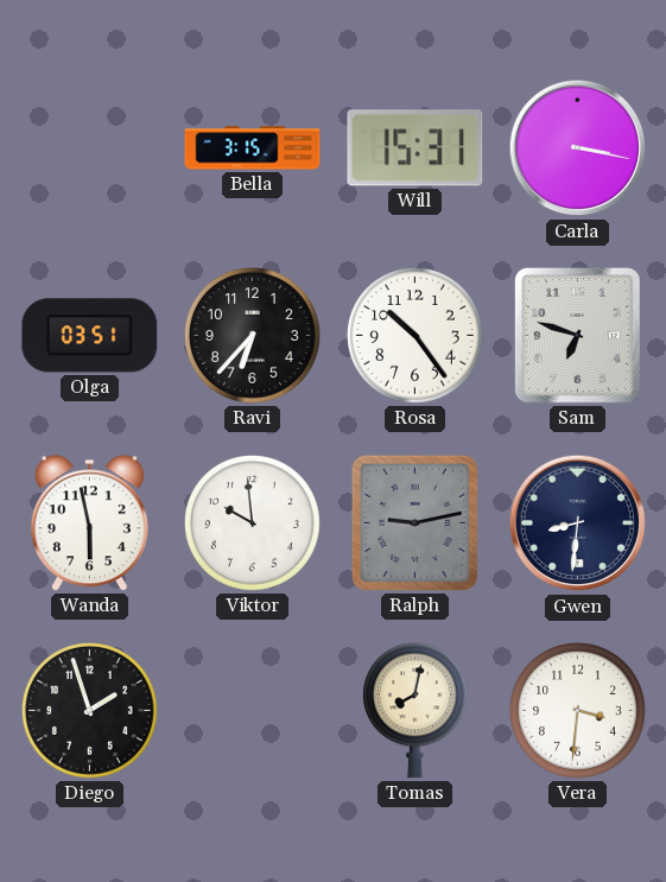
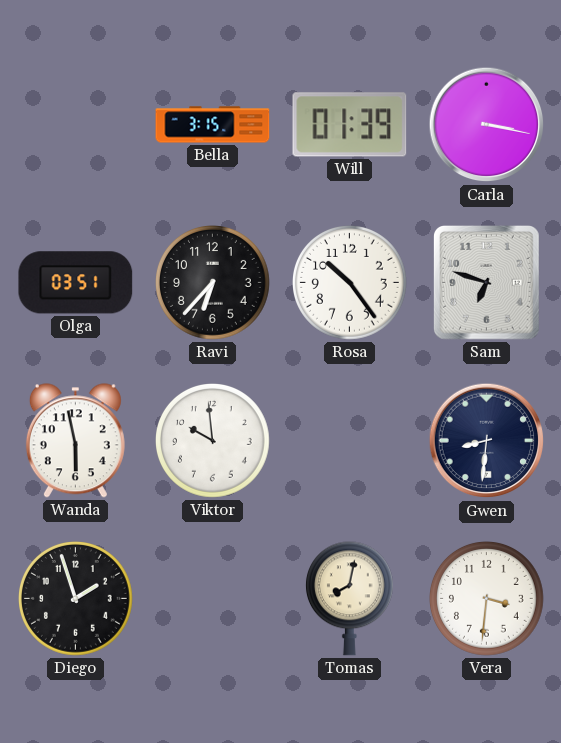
Will: 15:31 -> 01:39
Ralph: 9:13 -> none
